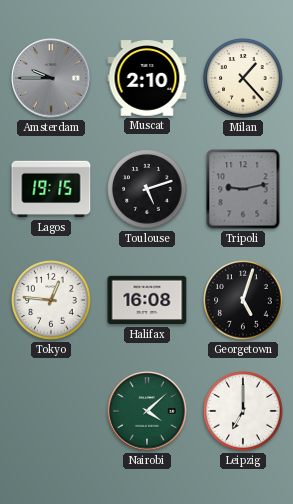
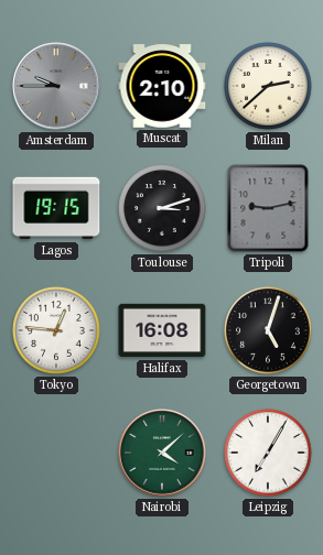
Milan: 1:23 -> 2:38
Toulouse: 5:12 -> 3:12
Leipzig: 7:00 -> 7:05
